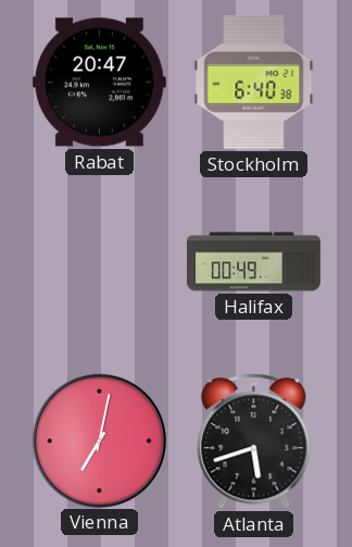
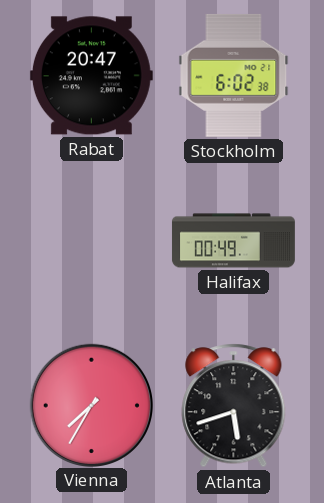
Stockholm: 6:40 -> 6:02
Vienna: 7:02 -> 7:35
